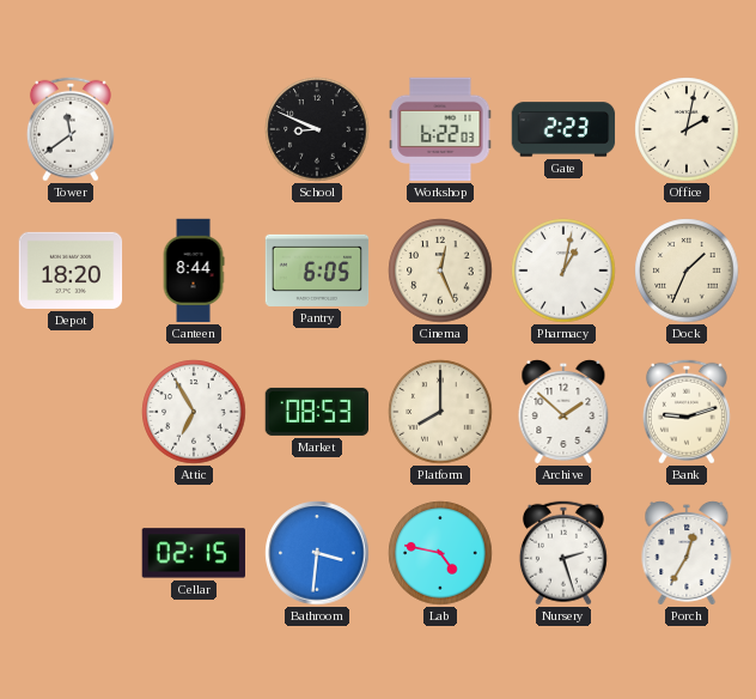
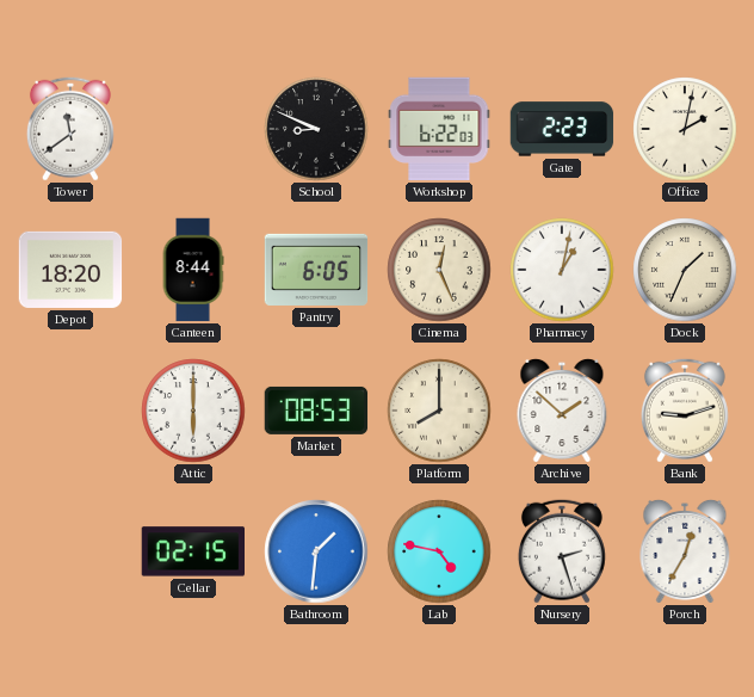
Attic: 6:55 -> 6:00
Bathroom: 3:31 -> 1:31
